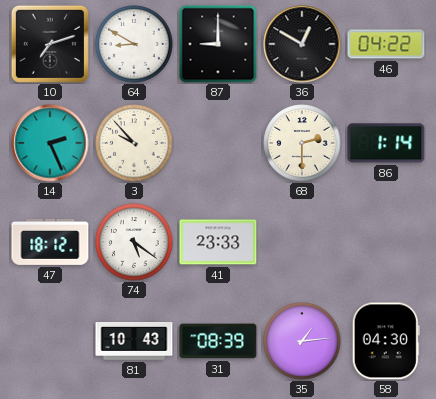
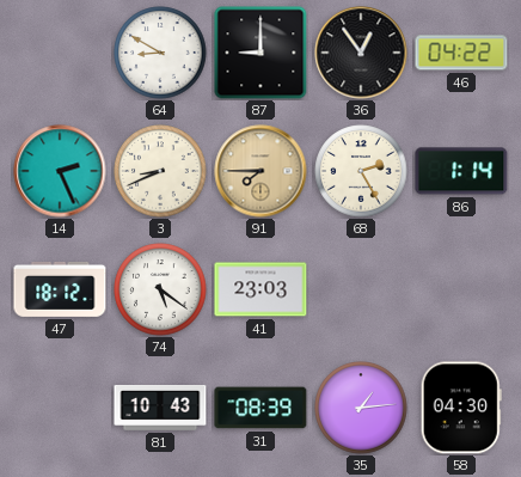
10: 7:12 -> none
36: 12:50 -> 12:54
3: 9:53 -> 8:41
91: none -> 7:45
68: 2:30 -> 2:25
41: 23:33 -> 23:03
